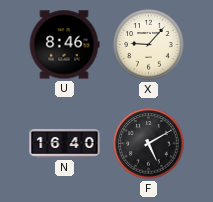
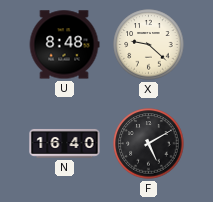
U: 8:46 -> 8:48
X: 9:07 -> 9:22
